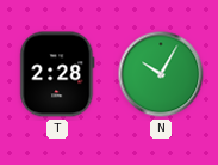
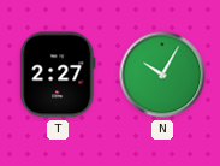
T: 2:28 -> 2:27
